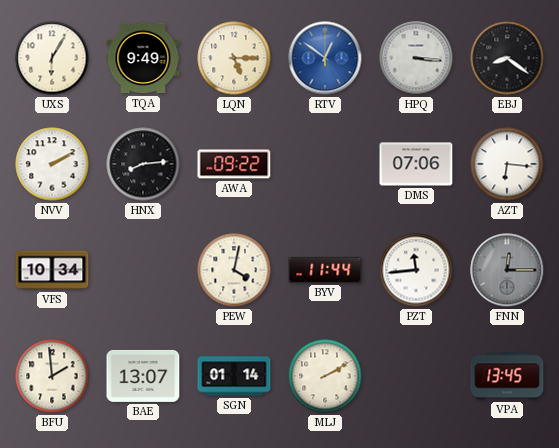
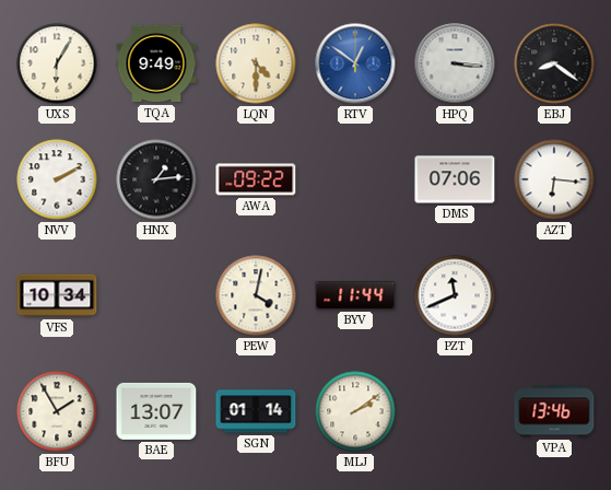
LQN: 5:15 -> 4:30
HNX: 8:14 -> 1:14
PZT: 11:44 -> 11:41
FNN: 12:15 -> none
BFU: 1:59 -> 1:55
MLJ: 2:10 -> 2:09
VPA: 13:45 -> 13:46
